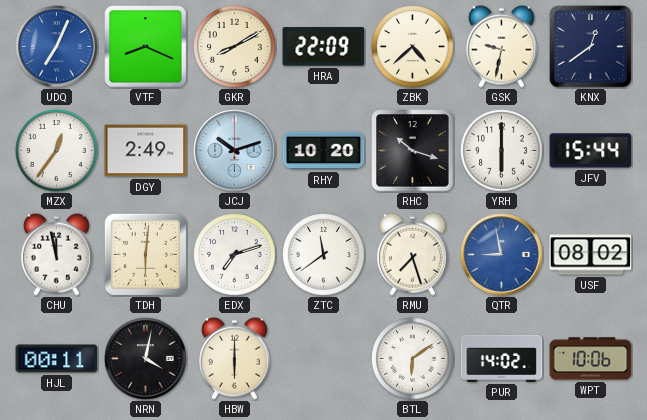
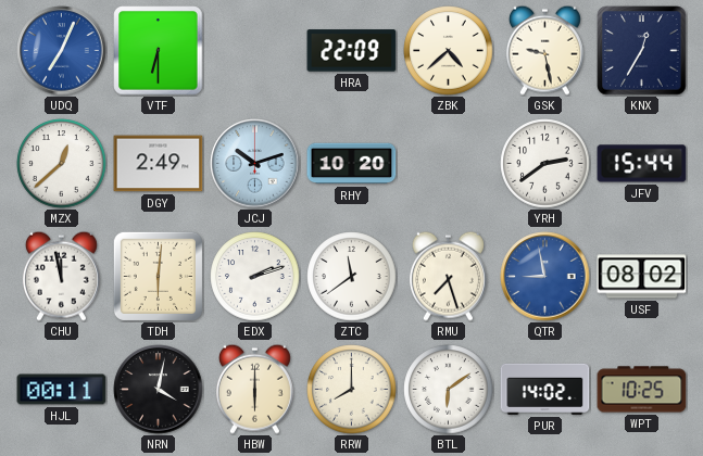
VTF: 8:19 -> 6:30
GKR: 8:10 -> none
GSK: 9:32 -> 9:28
KNX: 12:39 -> 12:35
MZX: 12:36 -> 12:38
RHC: 10:18 -> none
YRH: 6:00 -> 2:39
EDX: 7:12 -> 2:12
RRW: none -> 8:00
WPT: 10:06 -> 10:25
